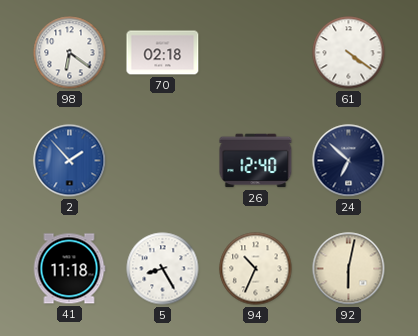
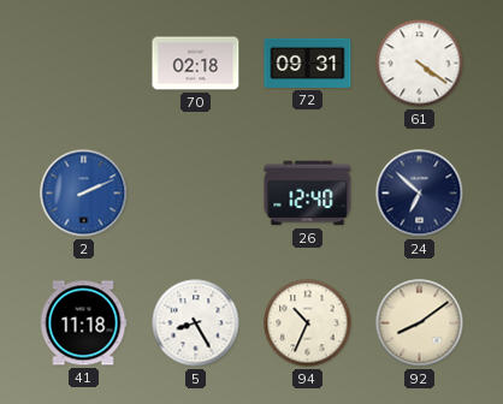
98: 6:21 -> none
72: none -> 09:31
2: 1:53 -> 2:11
92: 6:02 -> 8:09
